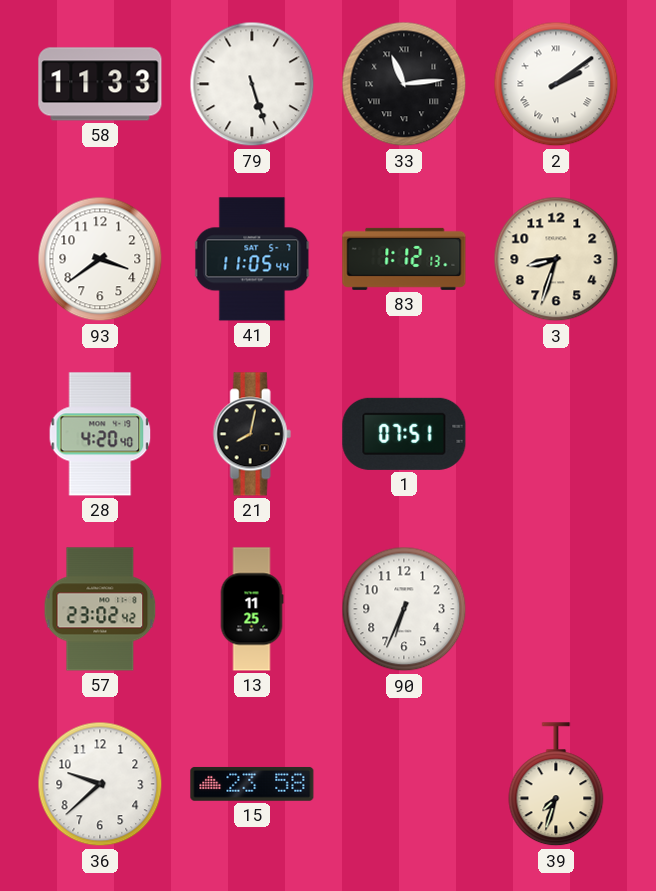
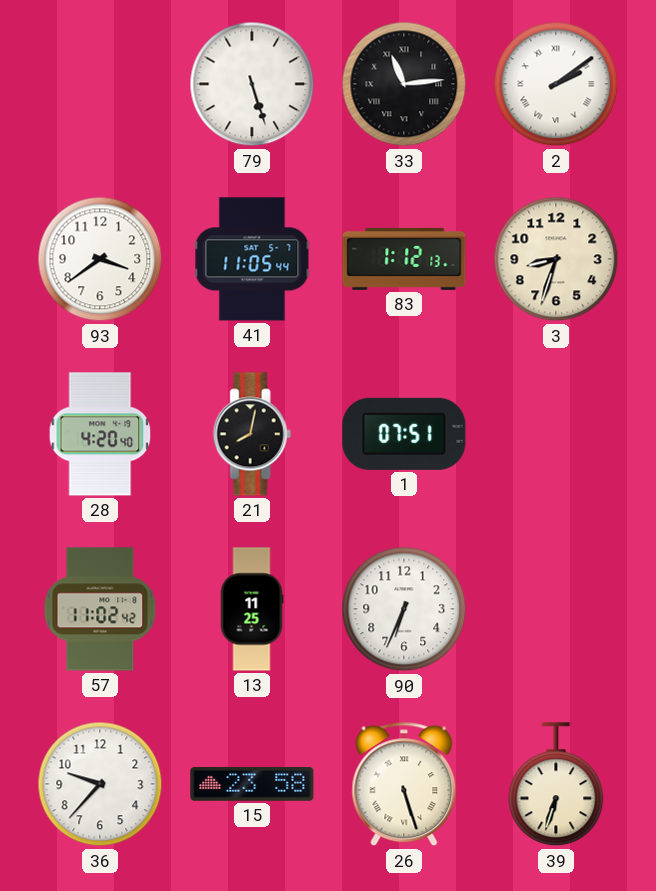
58: 11:33 -> none
57: 23:02 -> 11:02
36: 9:38 -> 9:37
26: none -> 5:27
39: 7:33 -> 6:33
